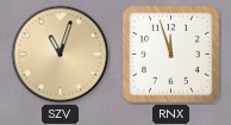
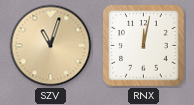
RNX: 11:57 -> 12:02
